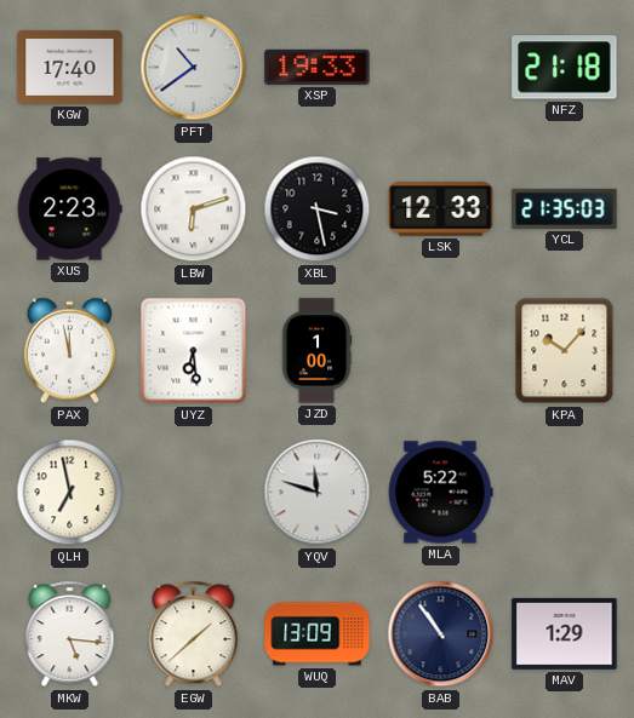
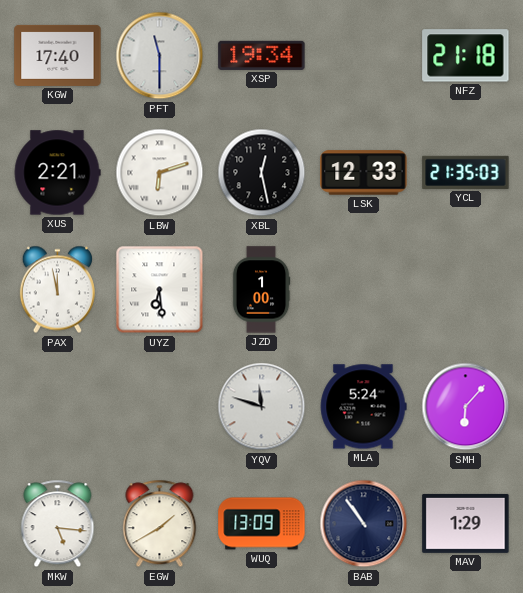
PFT: 10:39 -> 11:30
XSP: 19:33 -> 19:34
XUS: 2:23 -> 2:21
XBL: 3:28 -> 12:28
KPA: 10:07 -> none
QLH: 6:58 -> none
MLA: 5:22 -> 5:24
SMH: none -> 6:07
EGW: 1:38 -> 1:40
